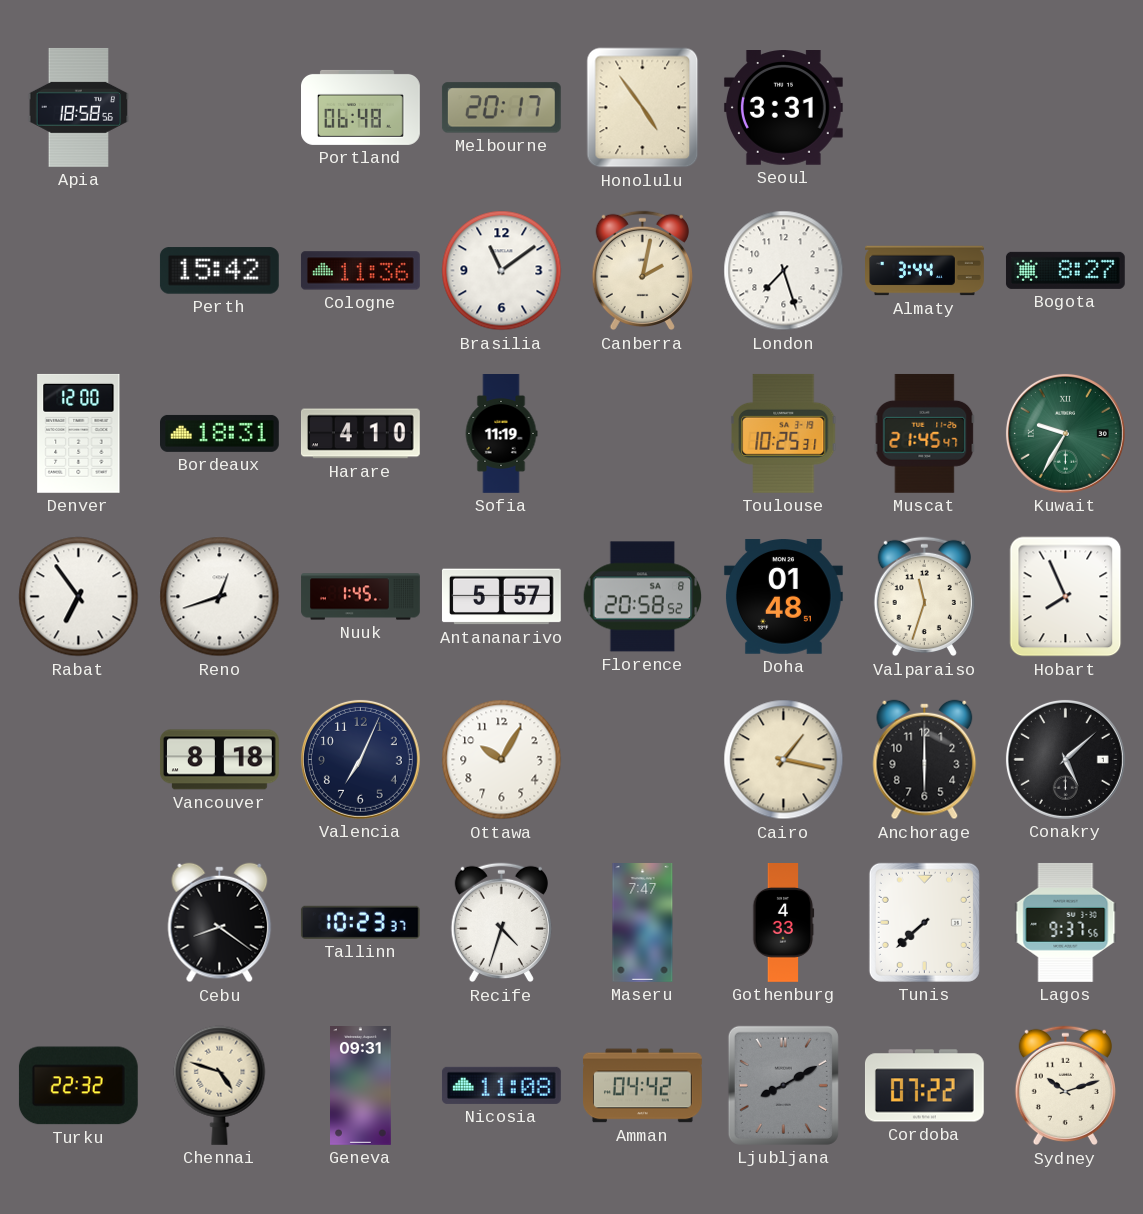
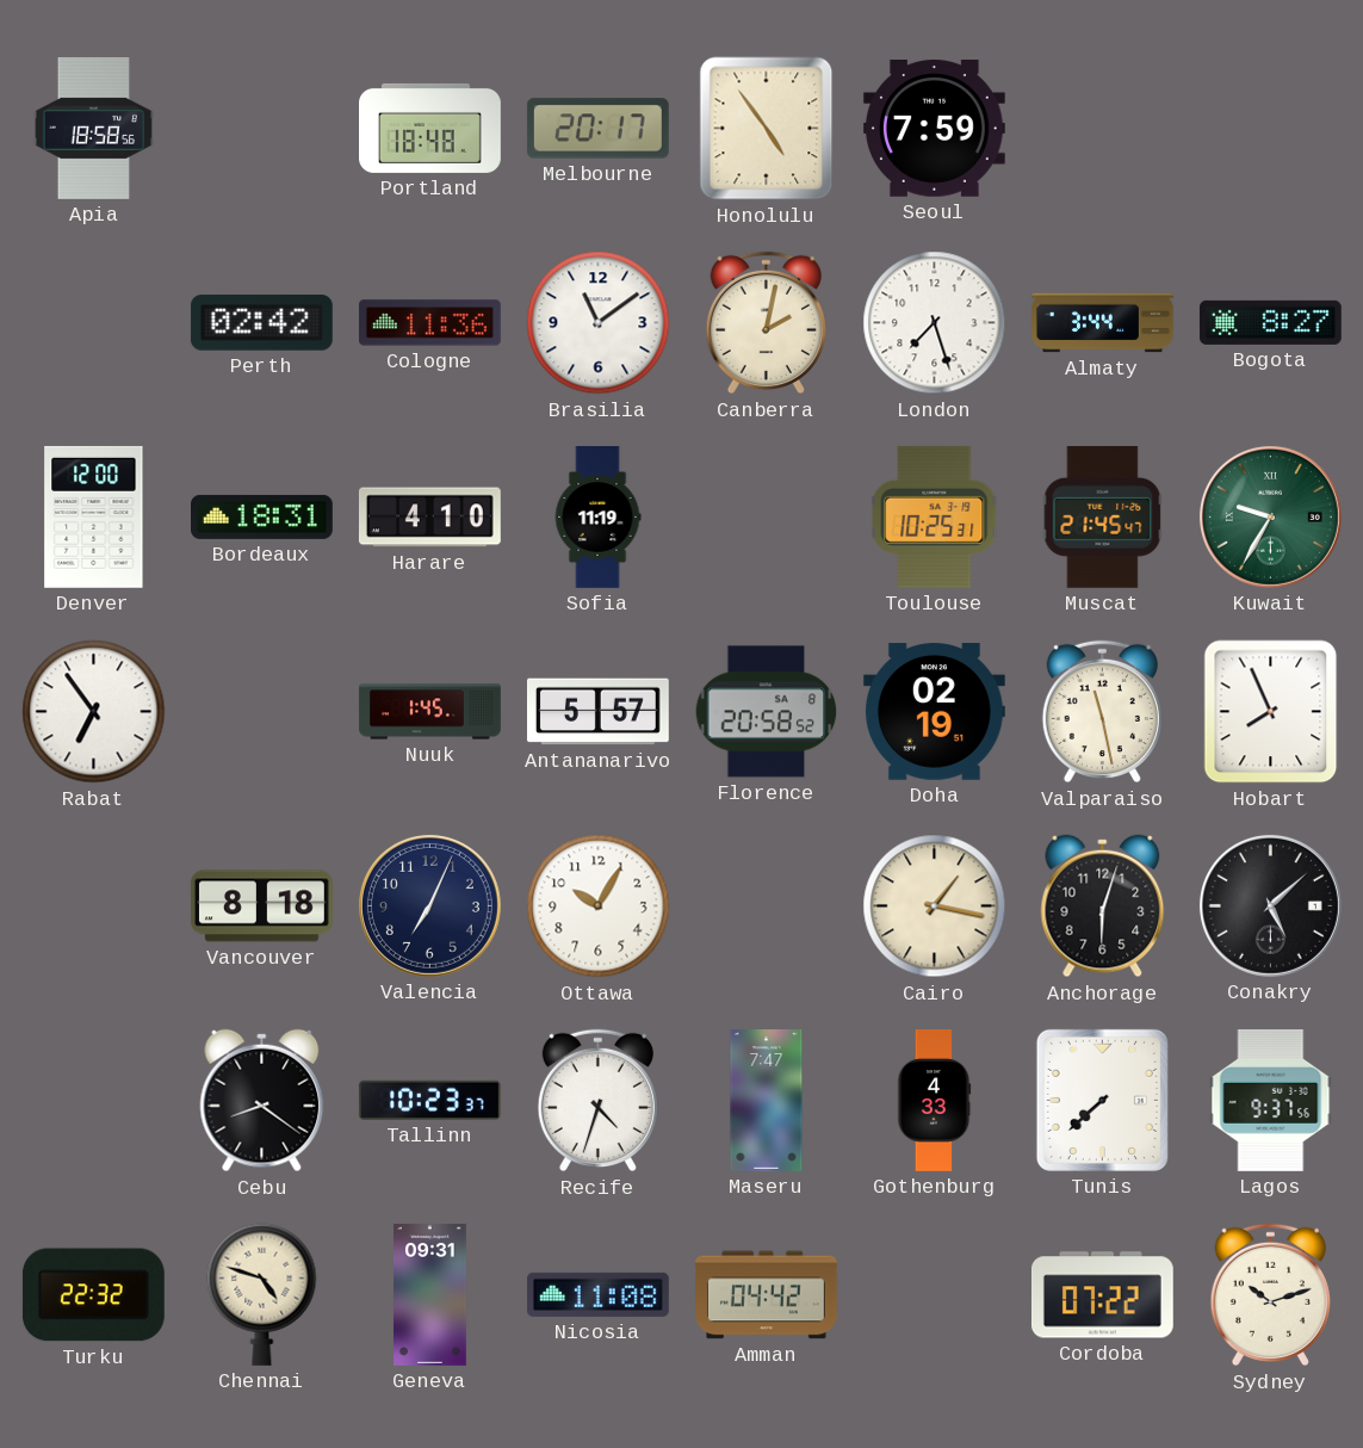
Portland: 06:48 -> 18:48
Seoul: 3:31 -> 7:59
Perth: 15:42 -> 02:42
Reno: 12:42 -> none
Doha: 01:48 -> 02:19
Valparaiso: 11:33 -> 11:28
Anchorage: 6:00 -> 6:03
Ljubljana: 8:10 -> none
